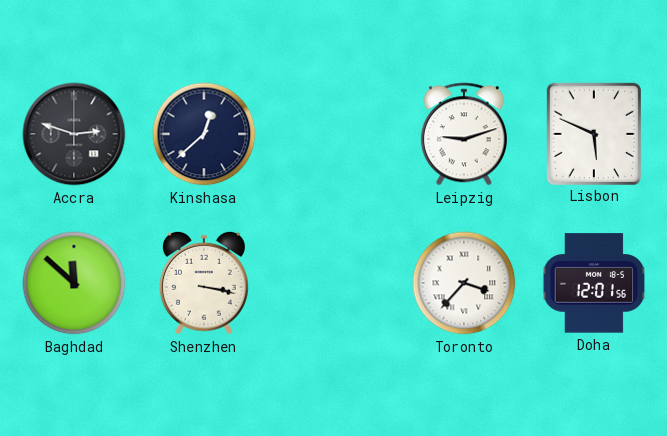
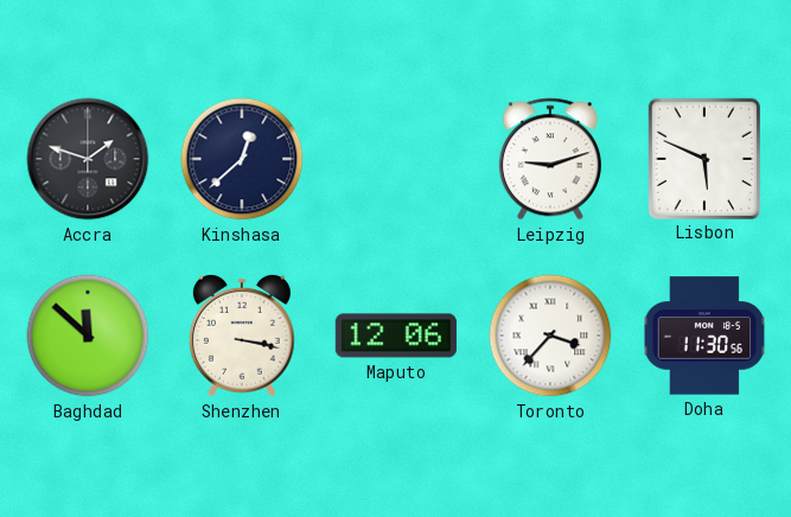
Accra: 2:48 -> 1:48
Maputo: none -> 12:06
Doha: 12:01 -> 11:30
